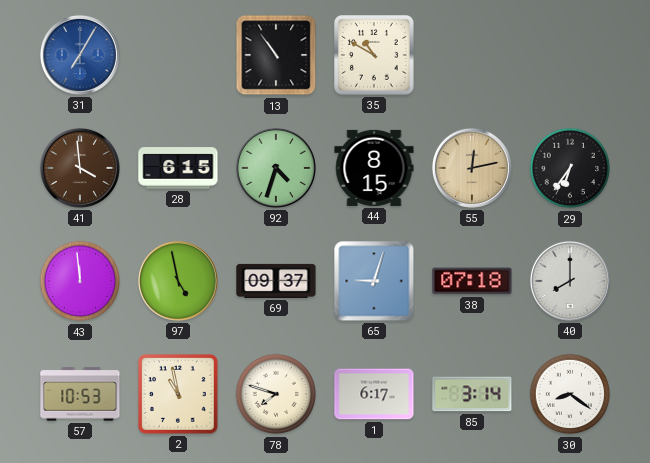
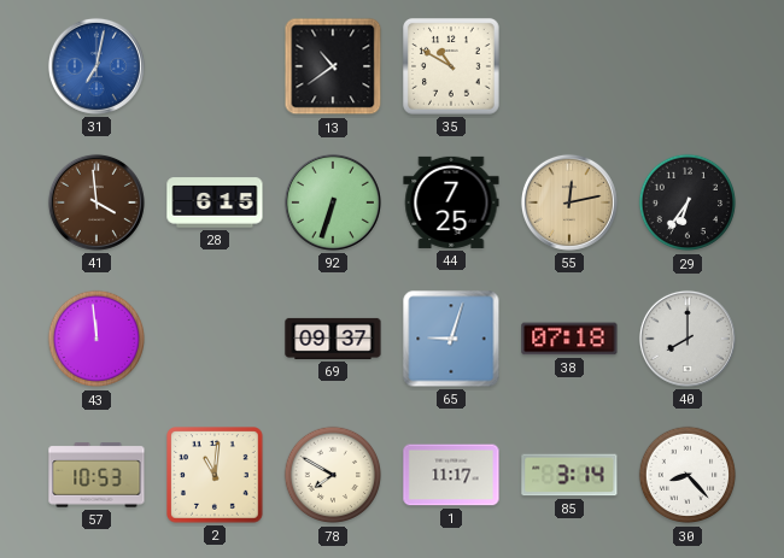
31: 7:05 -> 7:02
13: 10:54 -> 10:39
92: 4:33 -> 6:33
44: 8:15 -> 7:25
97: 4:58 -> none
2: 10:58 -> 11:01
78: 7:48 -> 7:50
1: 6:17 -> 11:17
30: 8:21 -> 8:23
